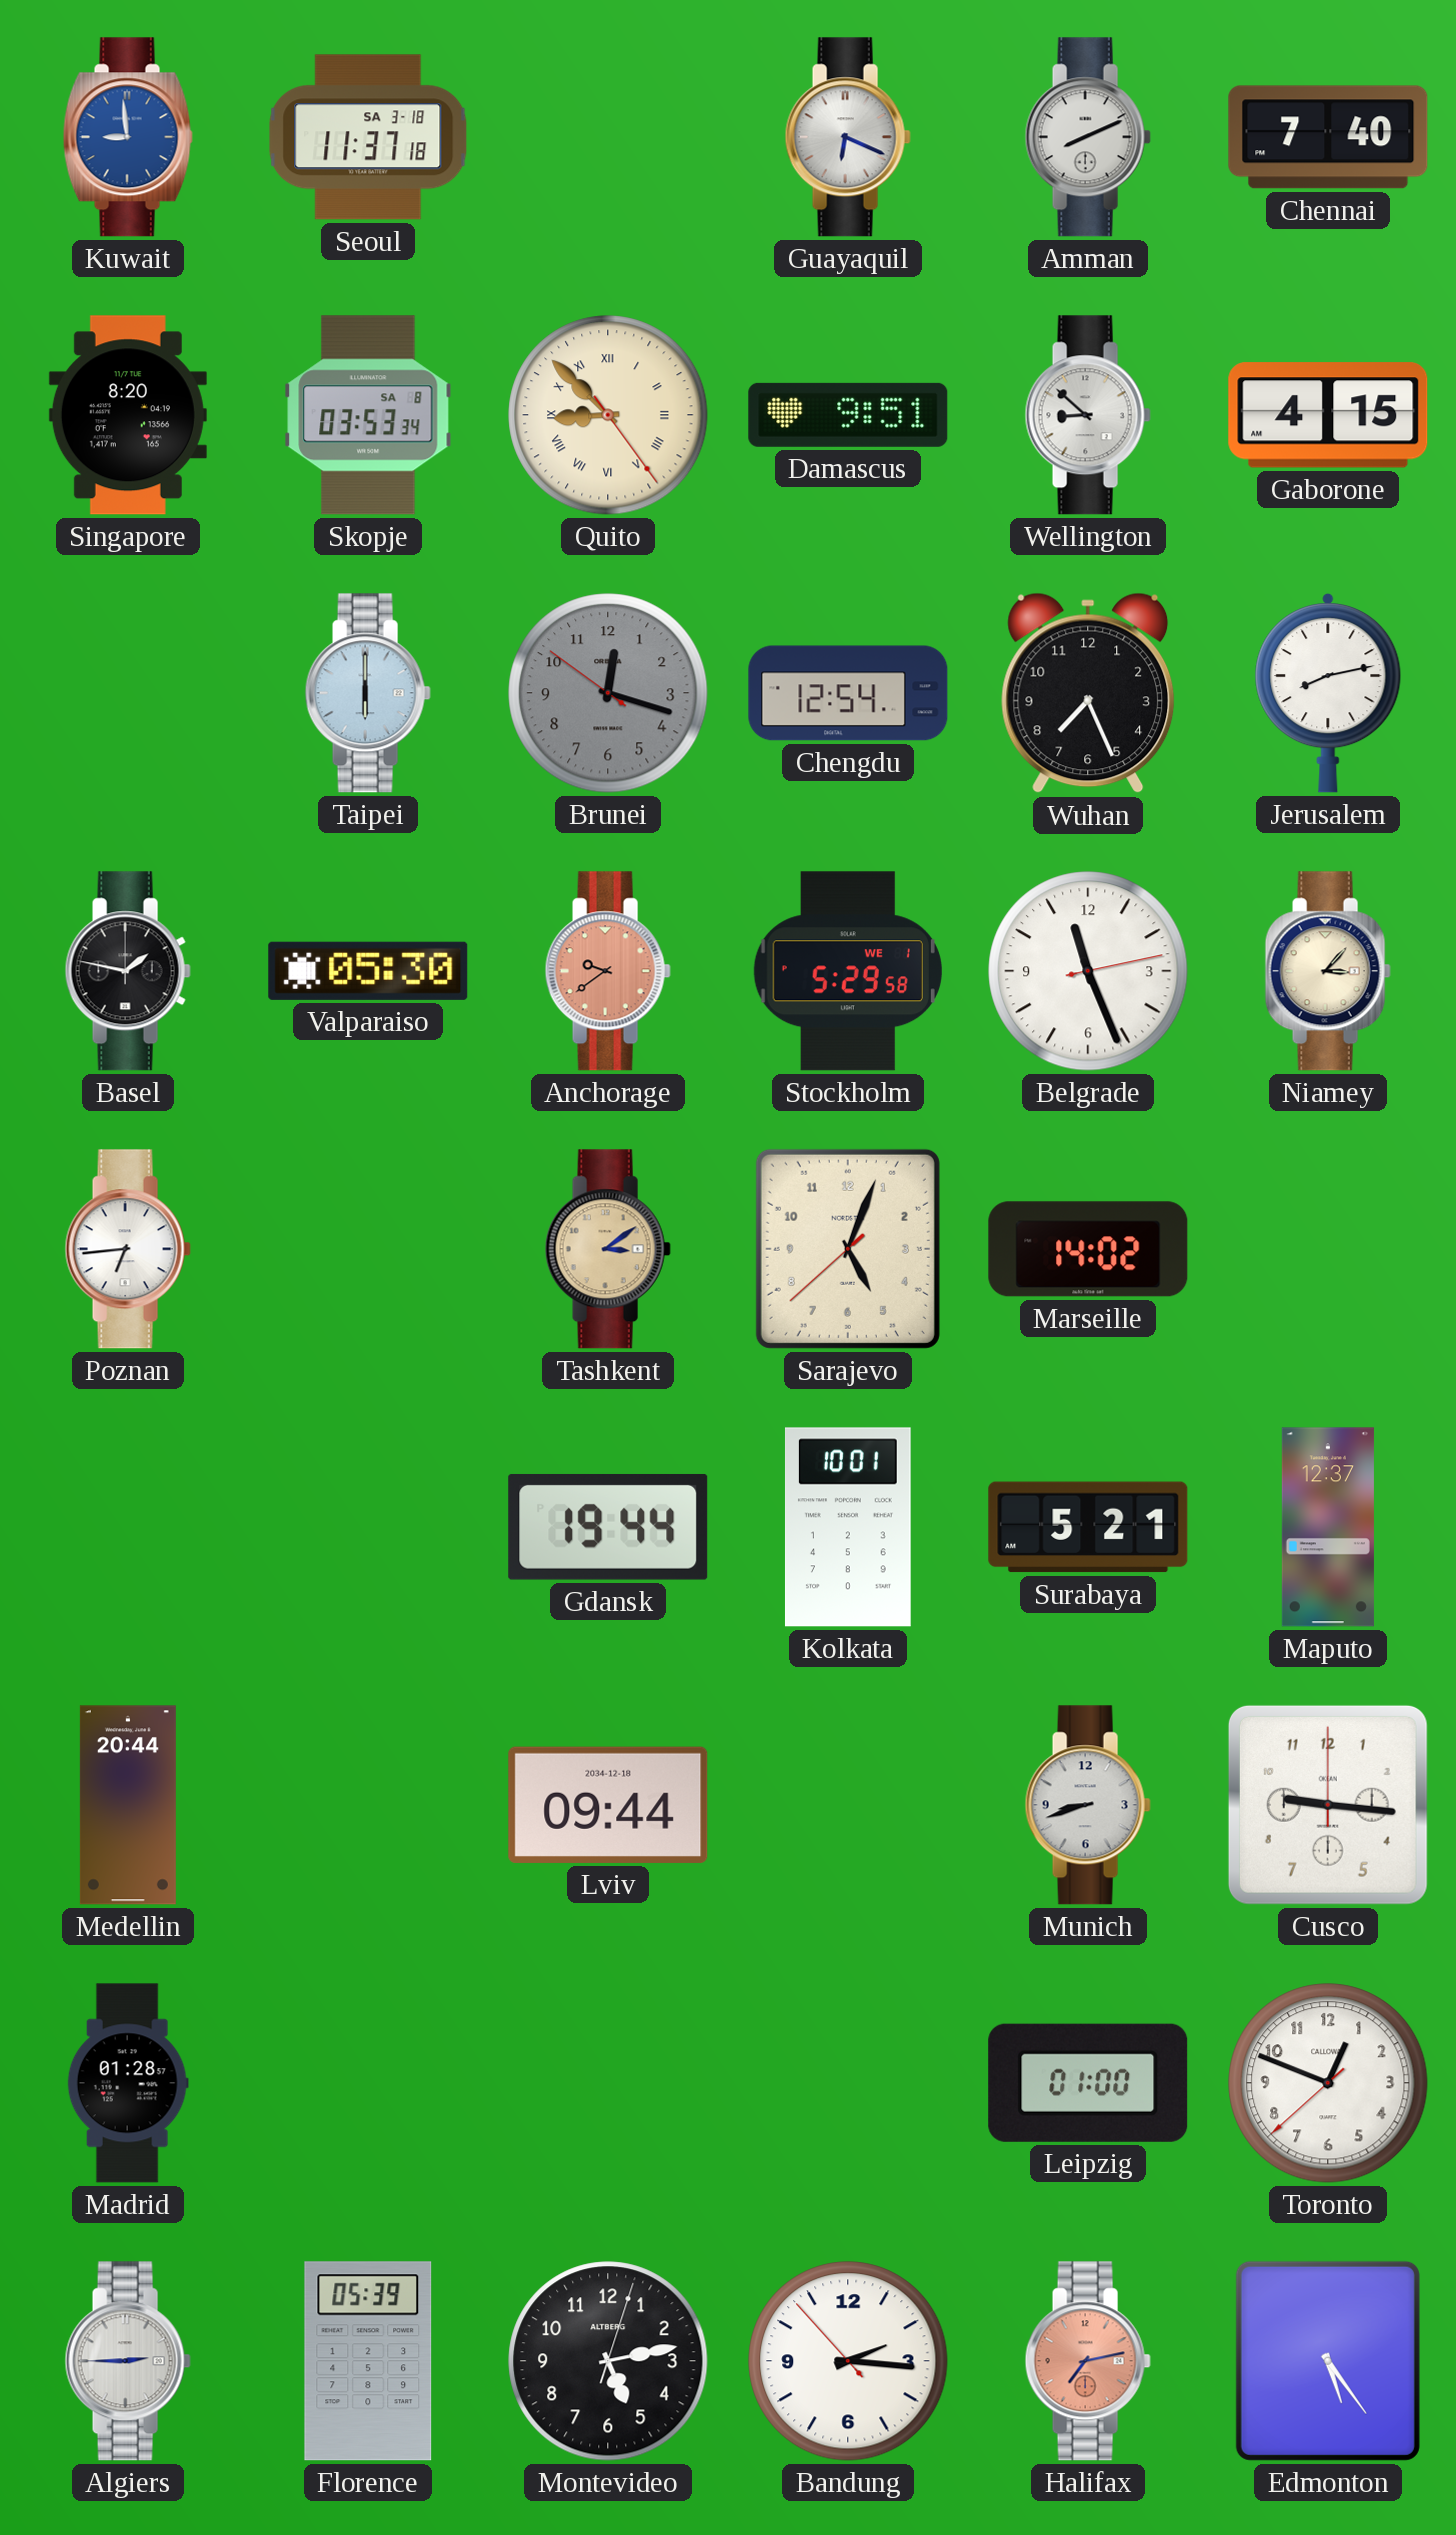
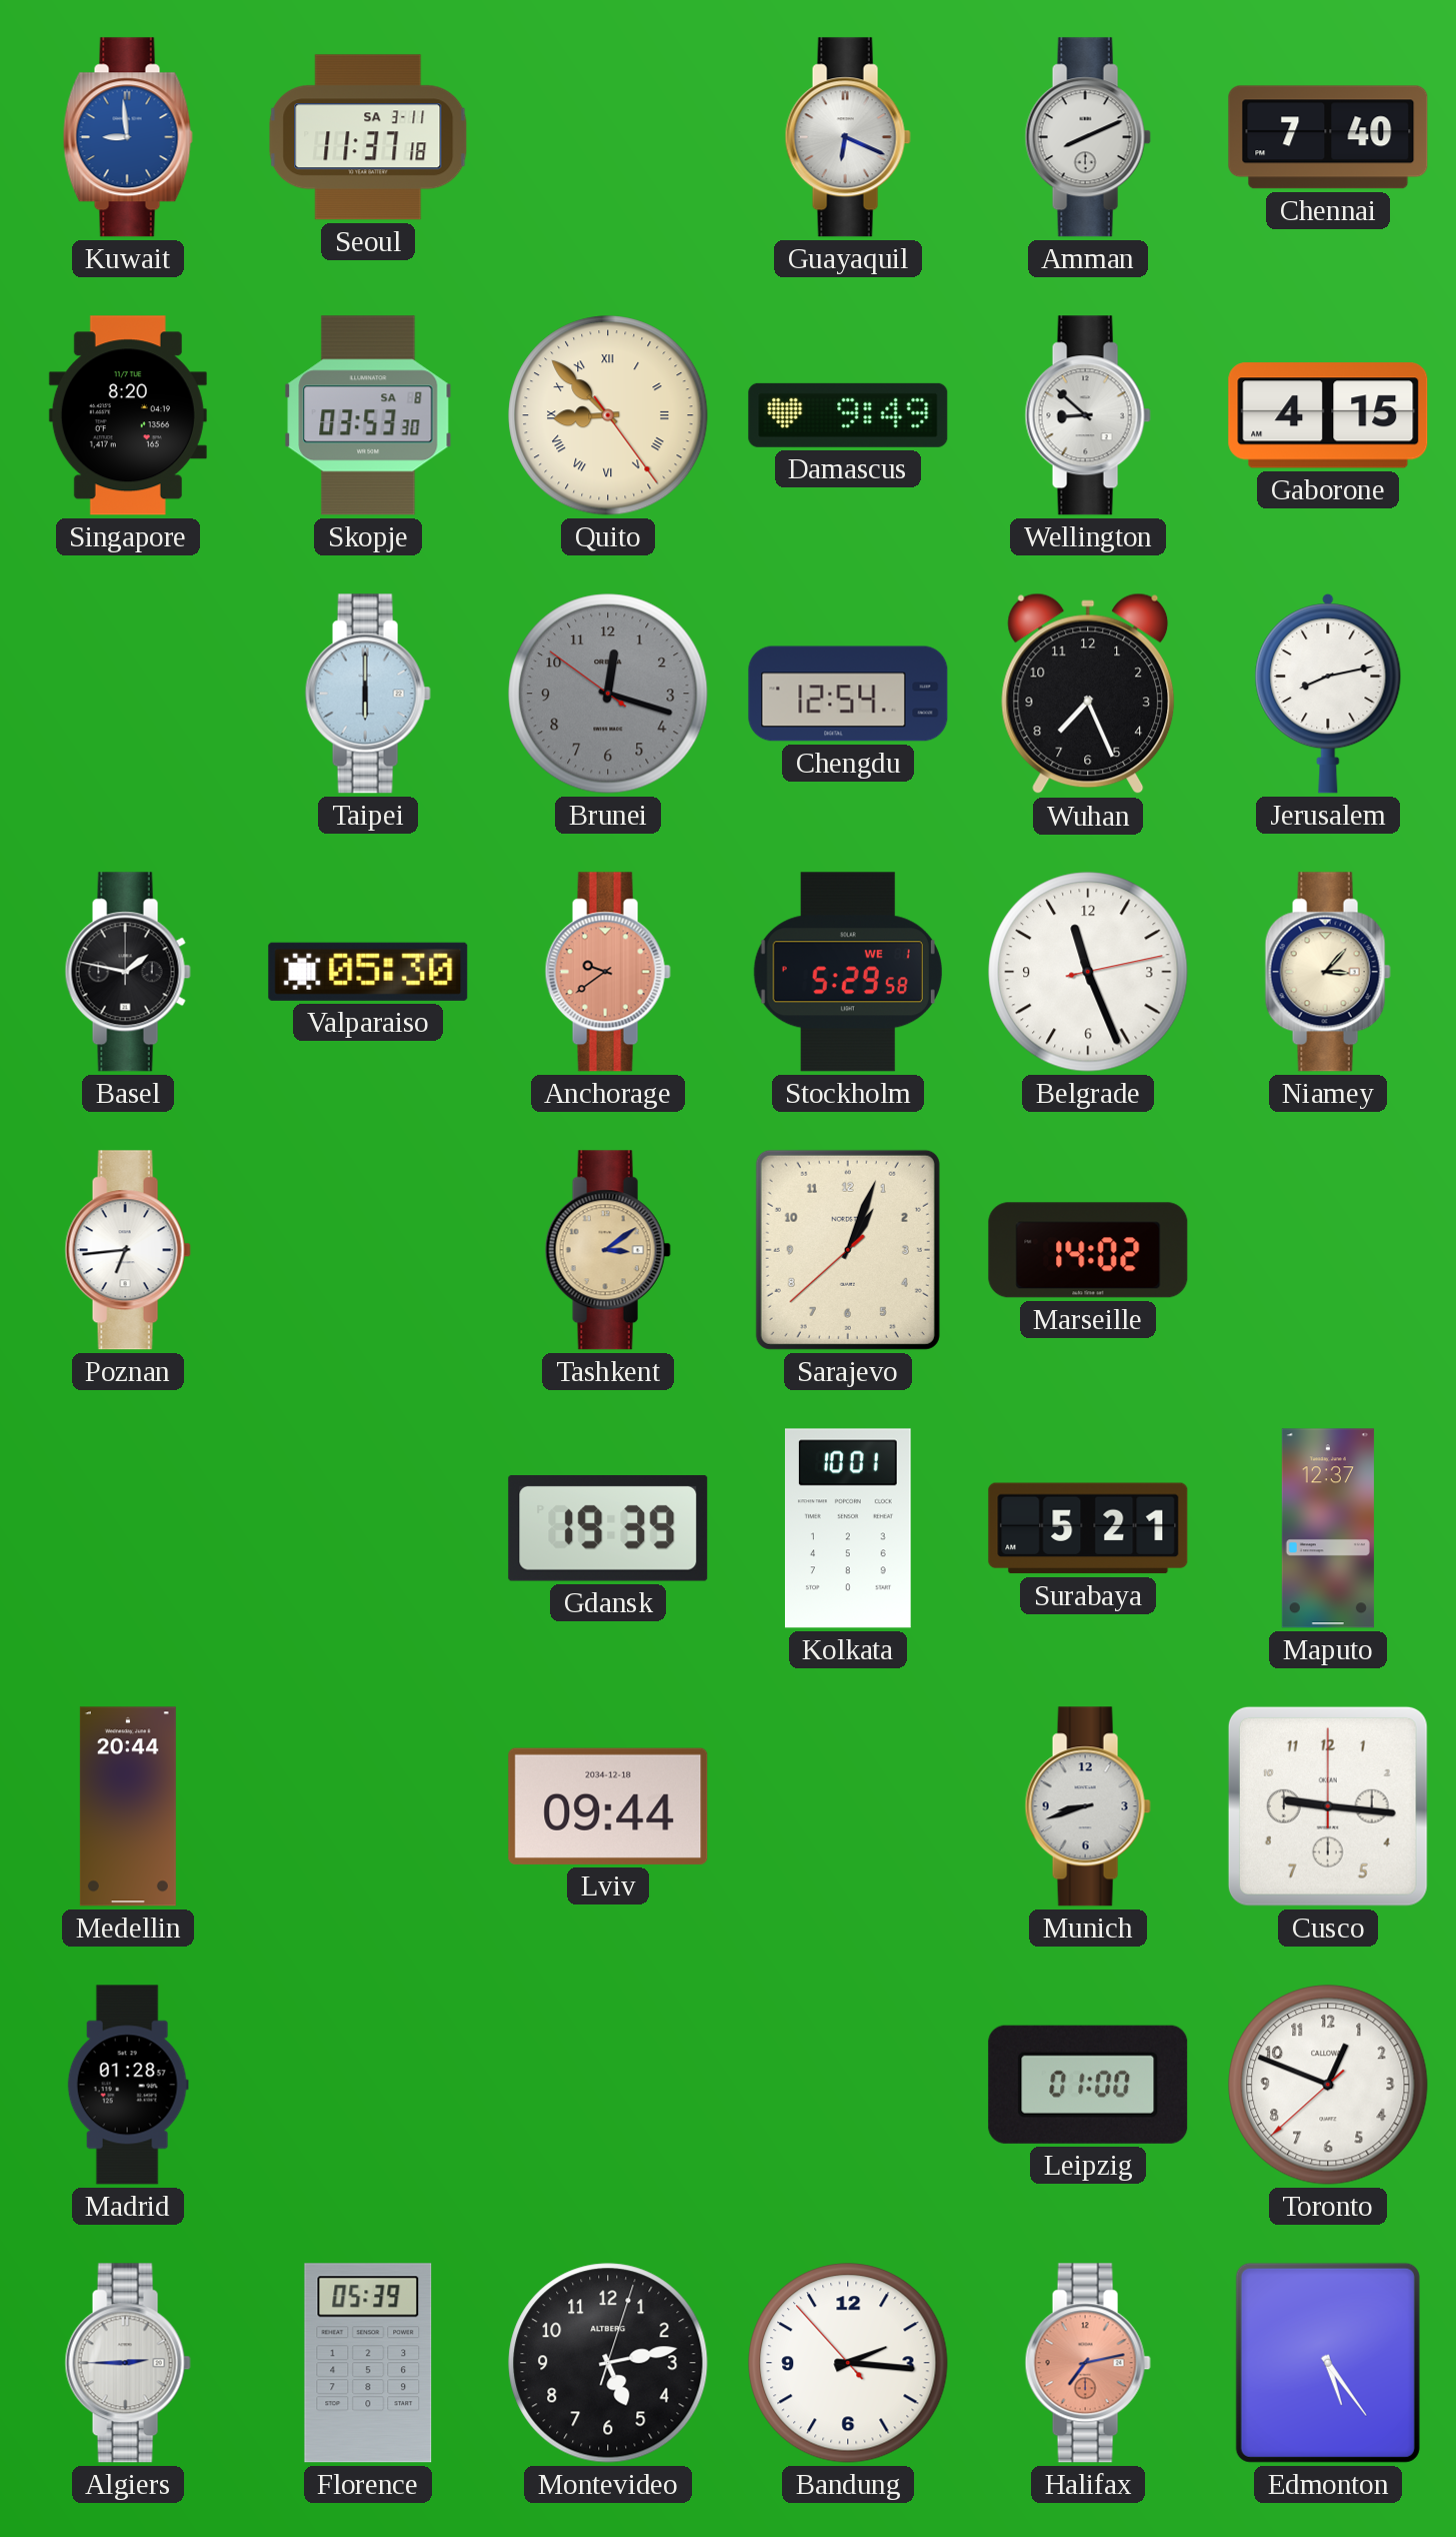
Seoul date: SA 3-18 -> SA 3-11
Skopje: 03:53:34 -> 03:53:30
Damascus: 9:51 -> 9:49
Sarajevo: 5:03 -> 1:03
Gdansk: 19:44 -> 19:39
